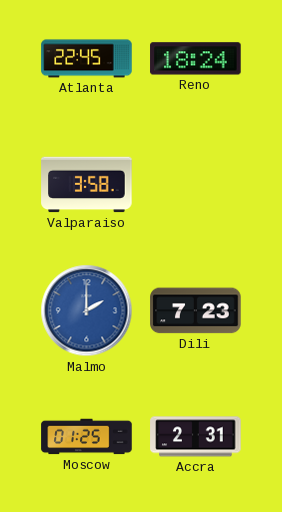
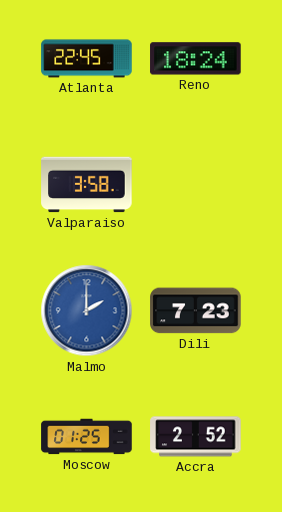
Accra: 2:31 -> 2:52
